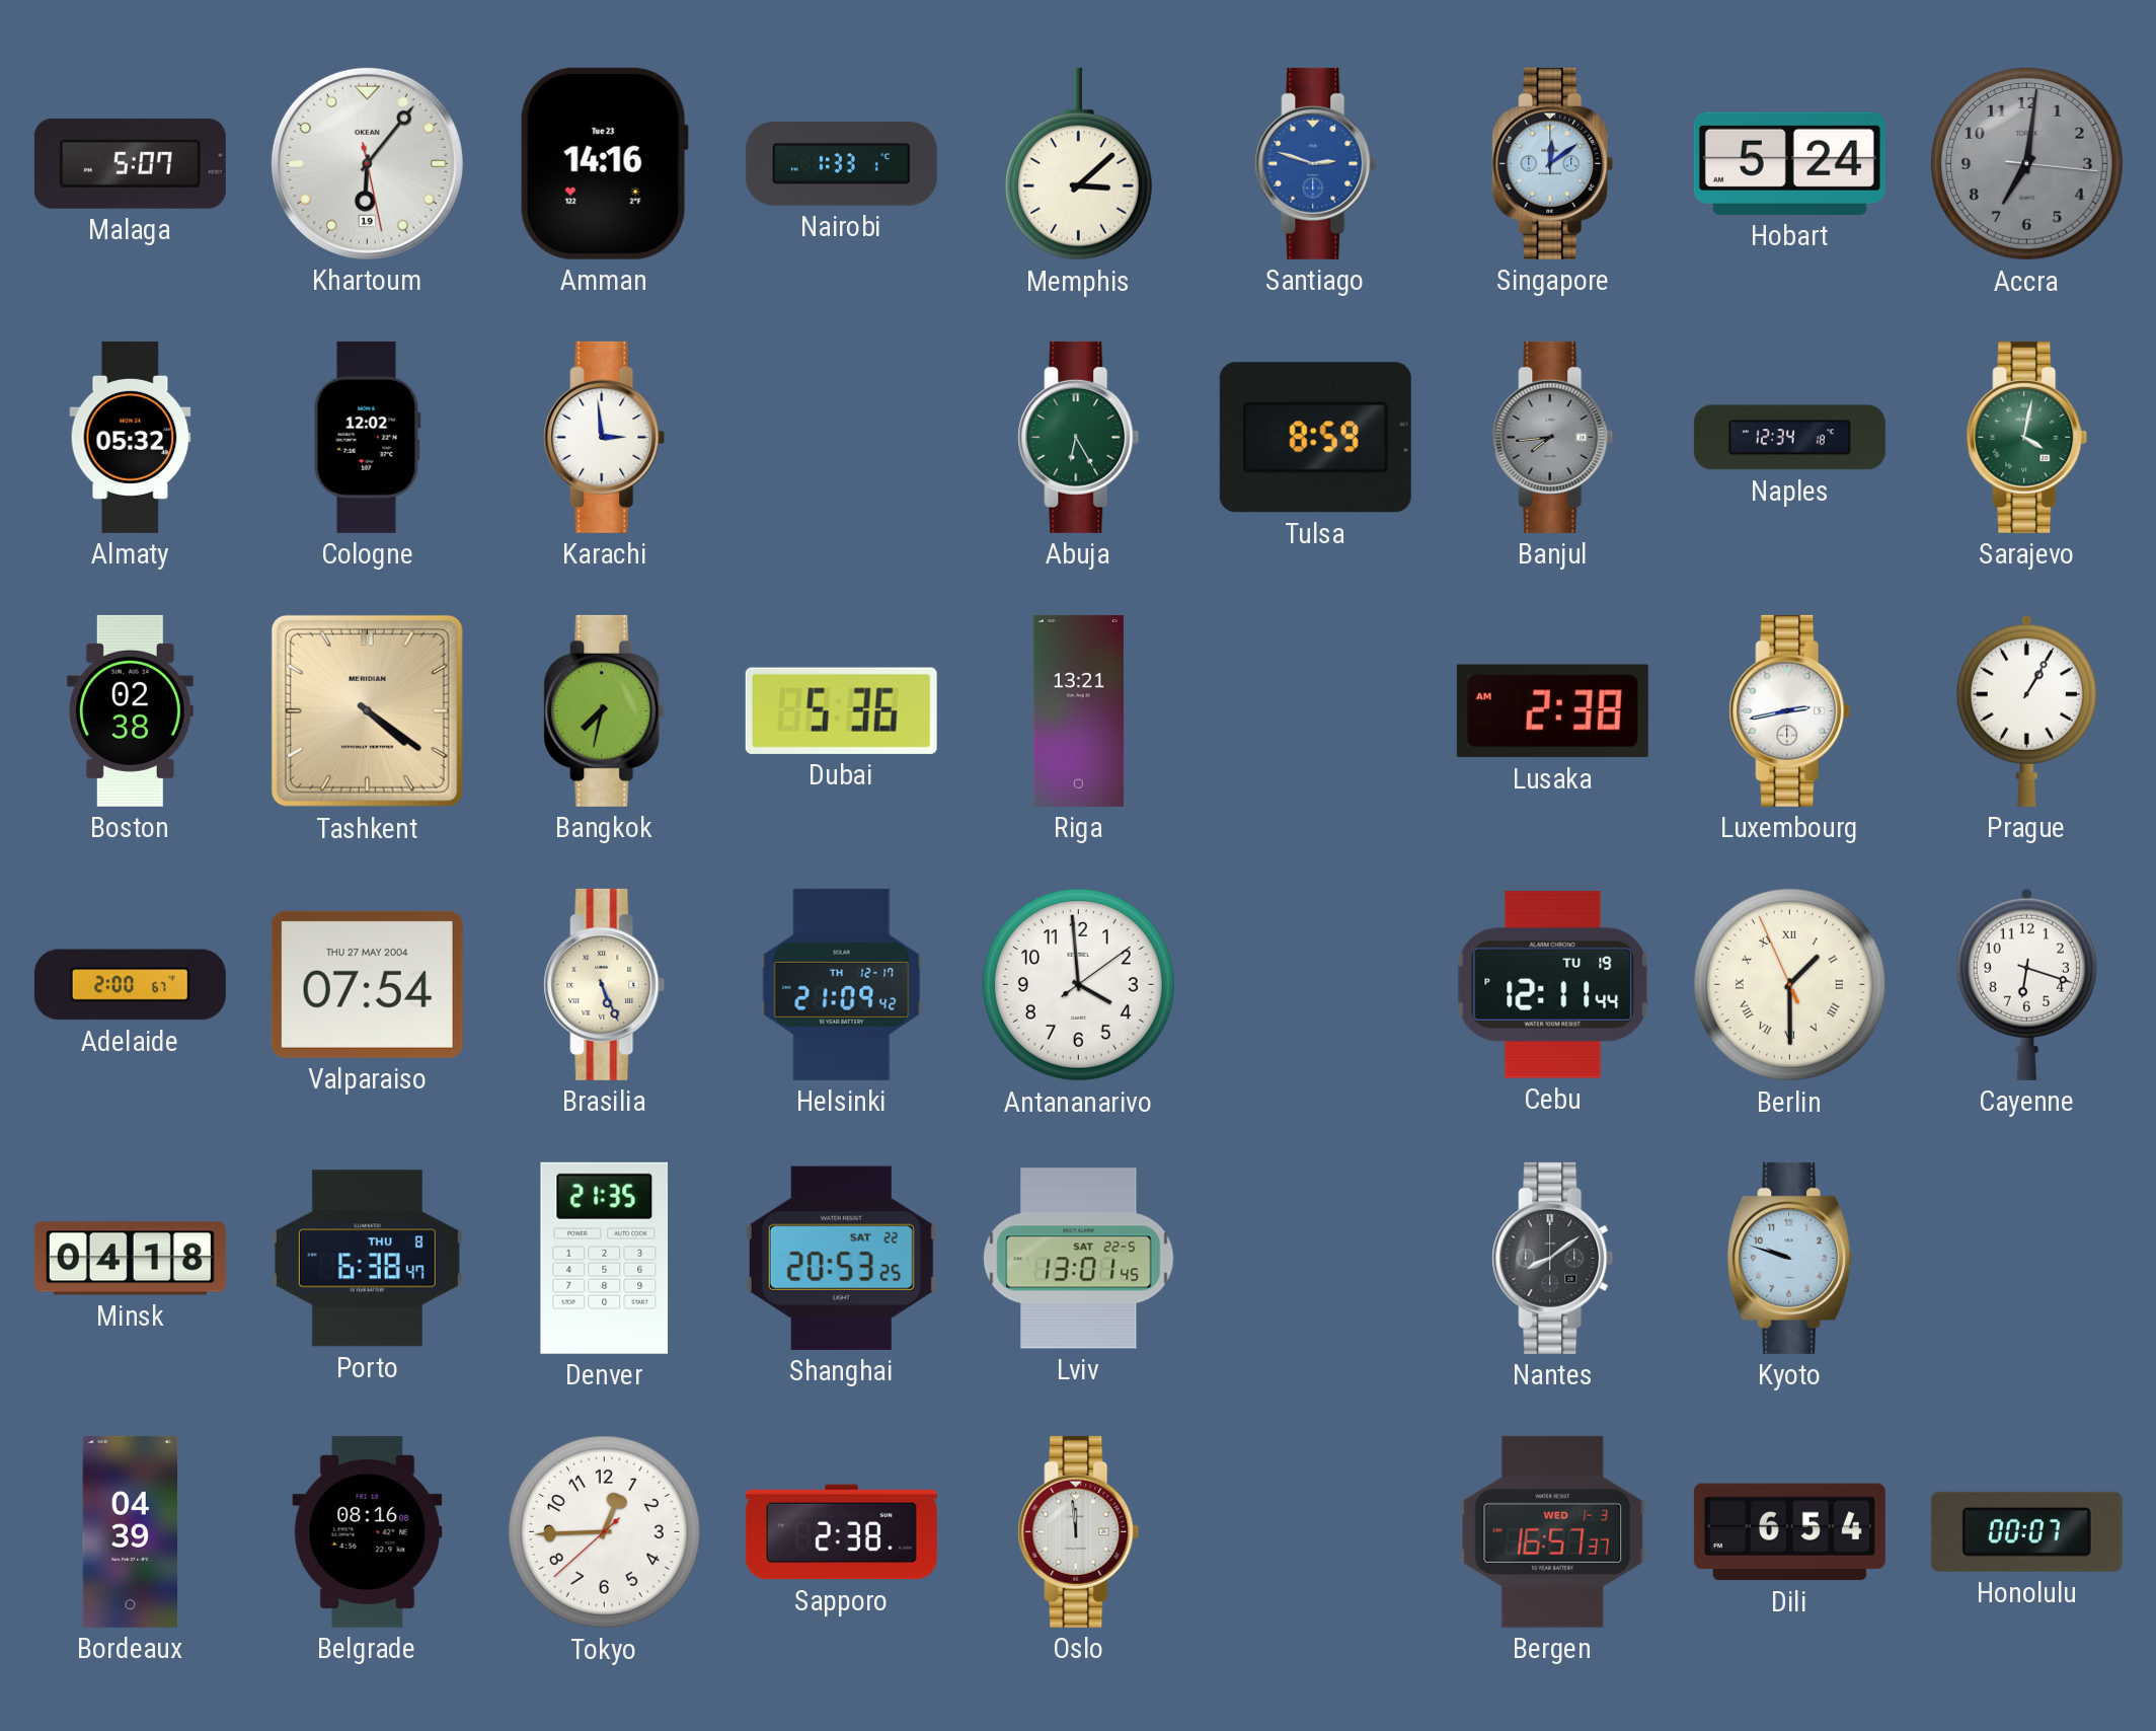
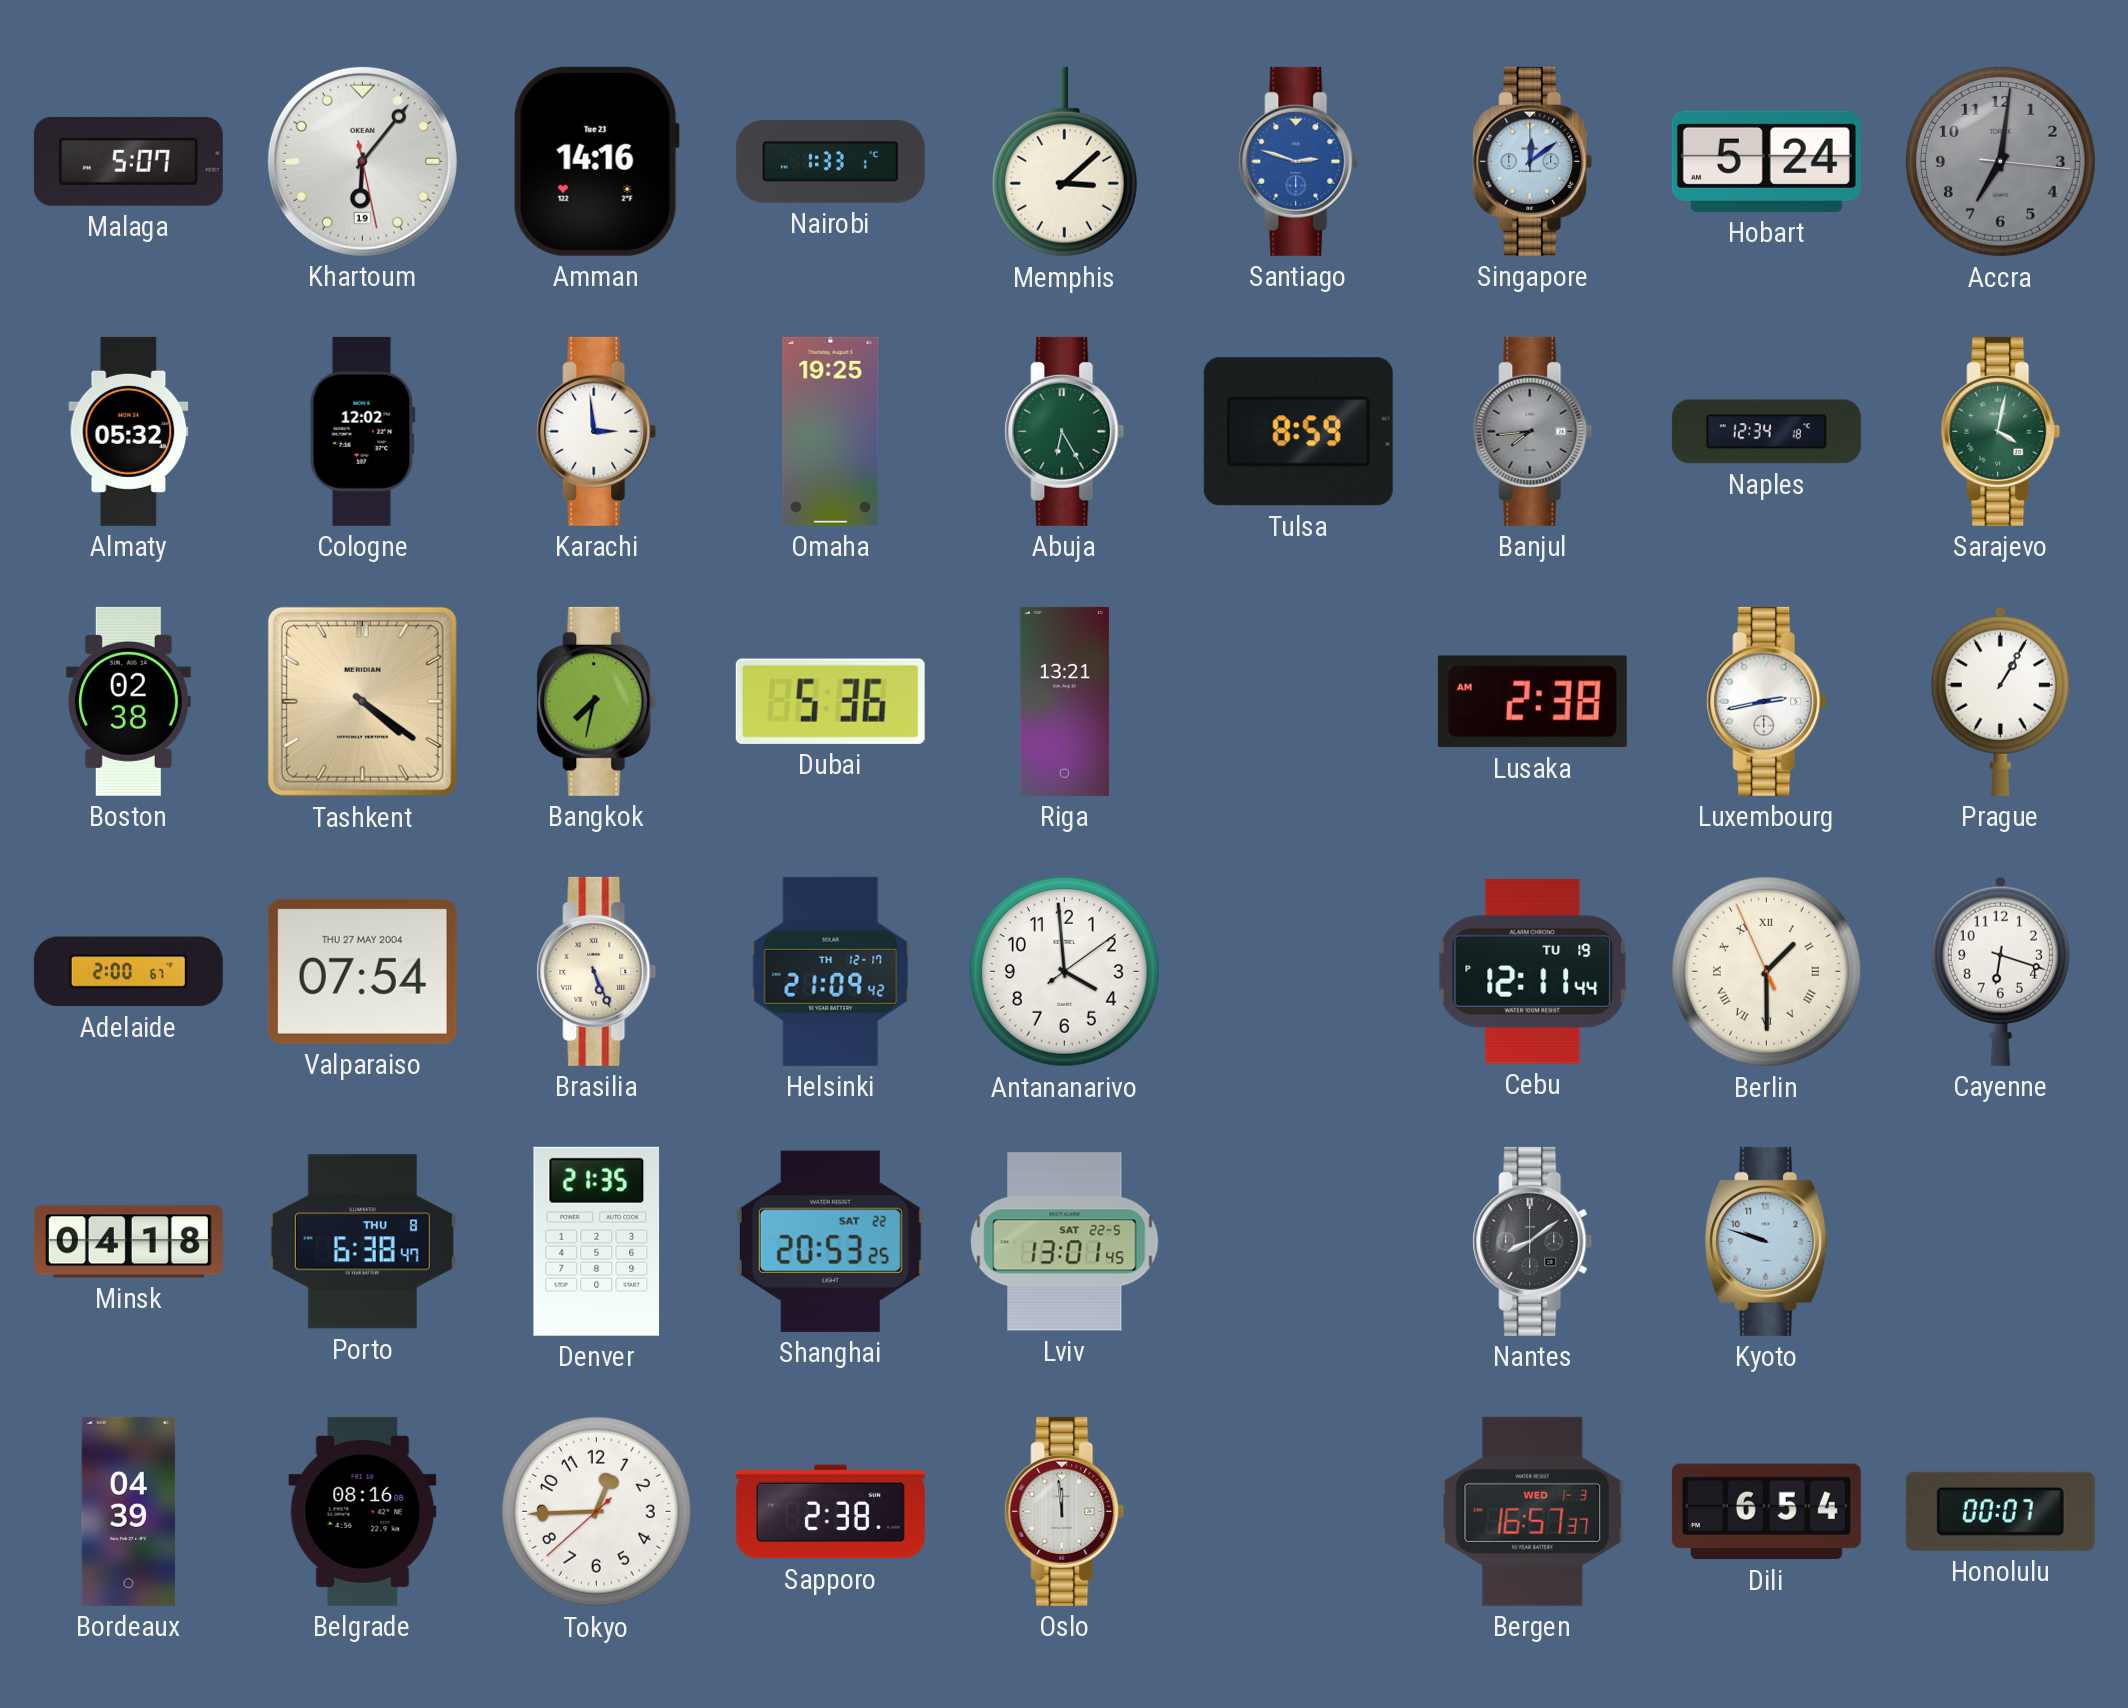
Omaha: none -> 19:25
